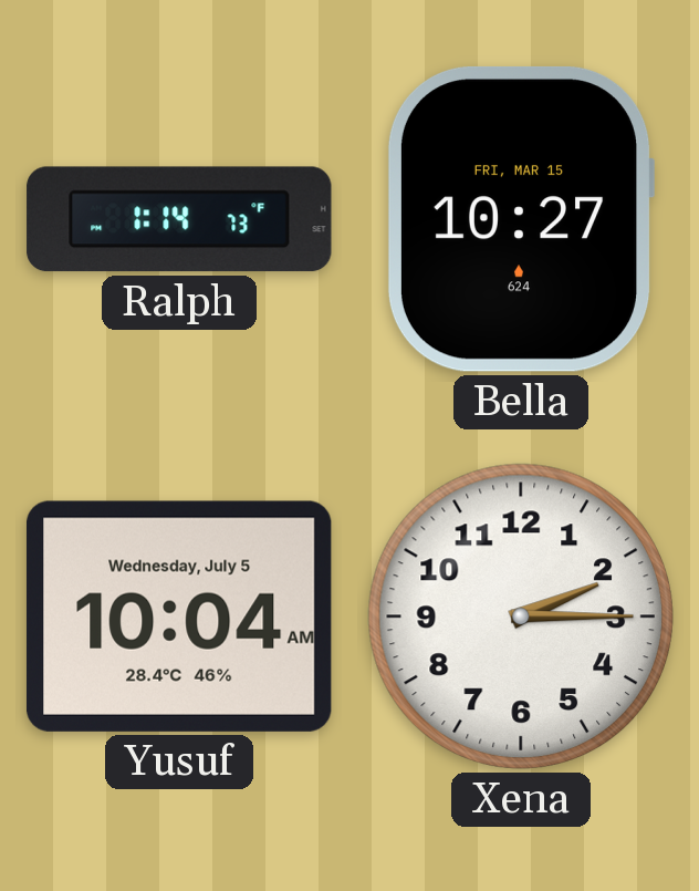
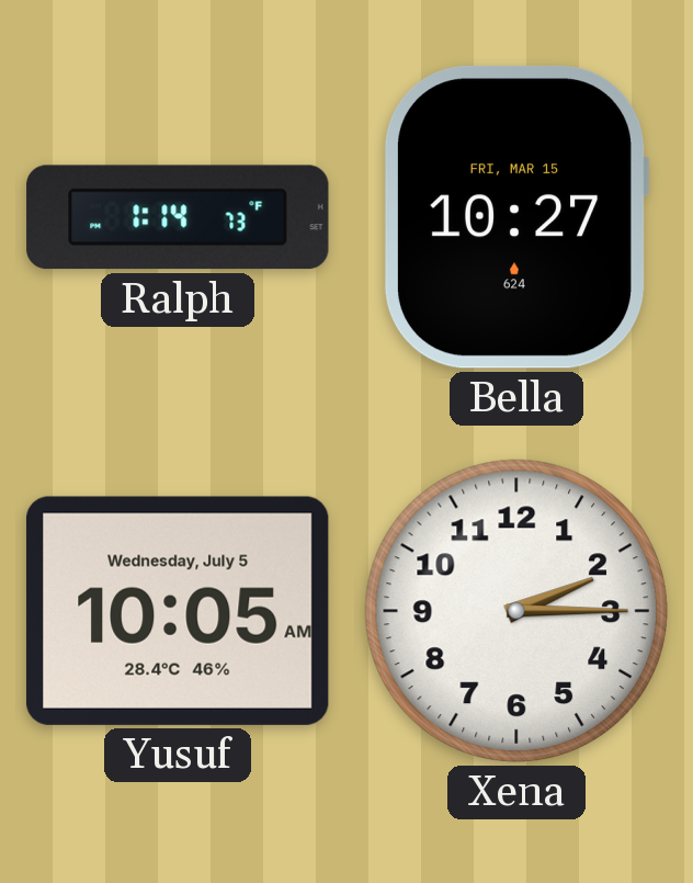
Yusuf: 10:04 -> 10:05
